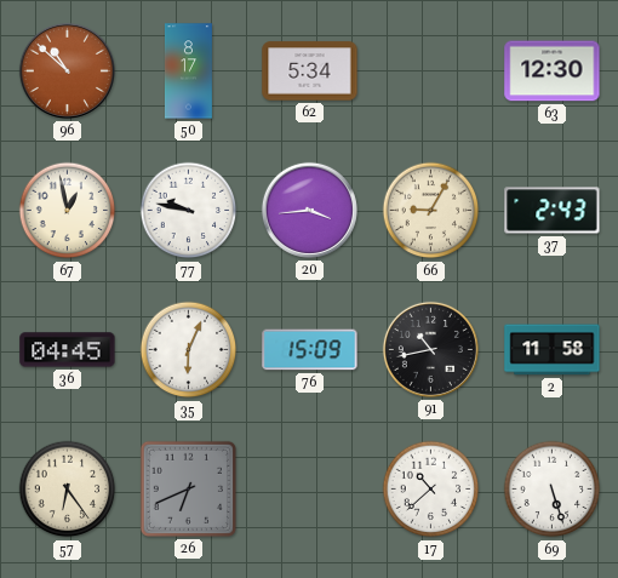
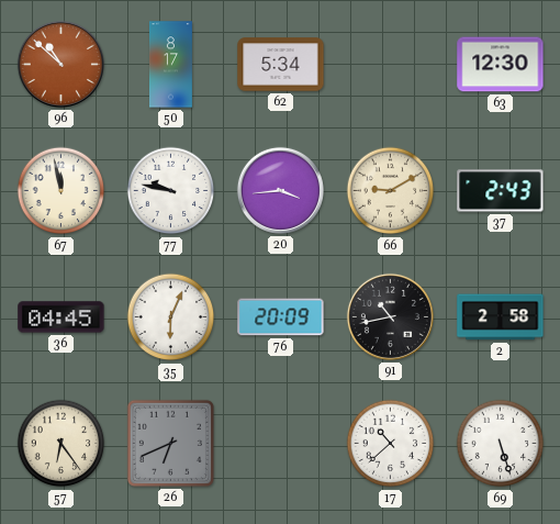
67: 12:58 -> 11:58
66: 9:05 -> 9:10
76: 15:09 -> 20:09
2: 11:58 -> 2:58
